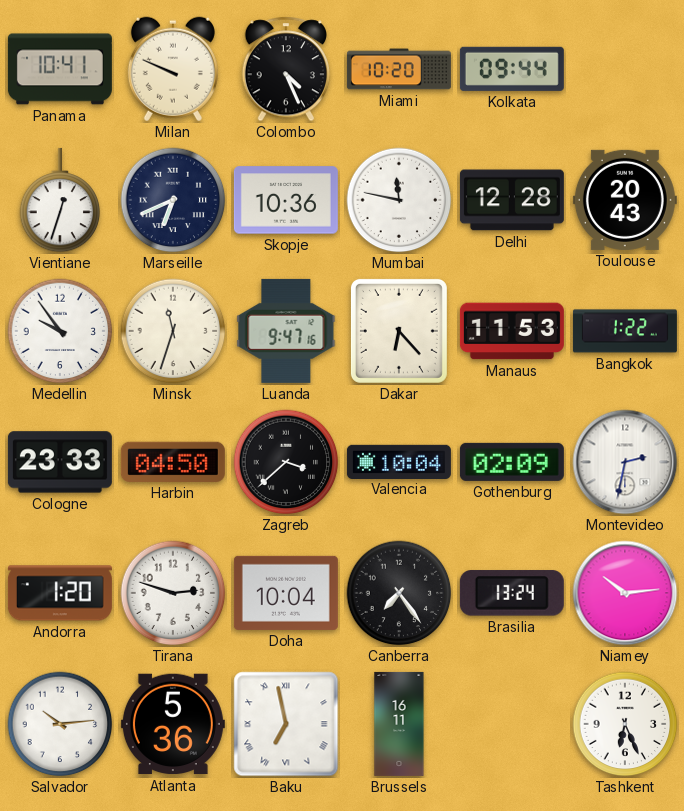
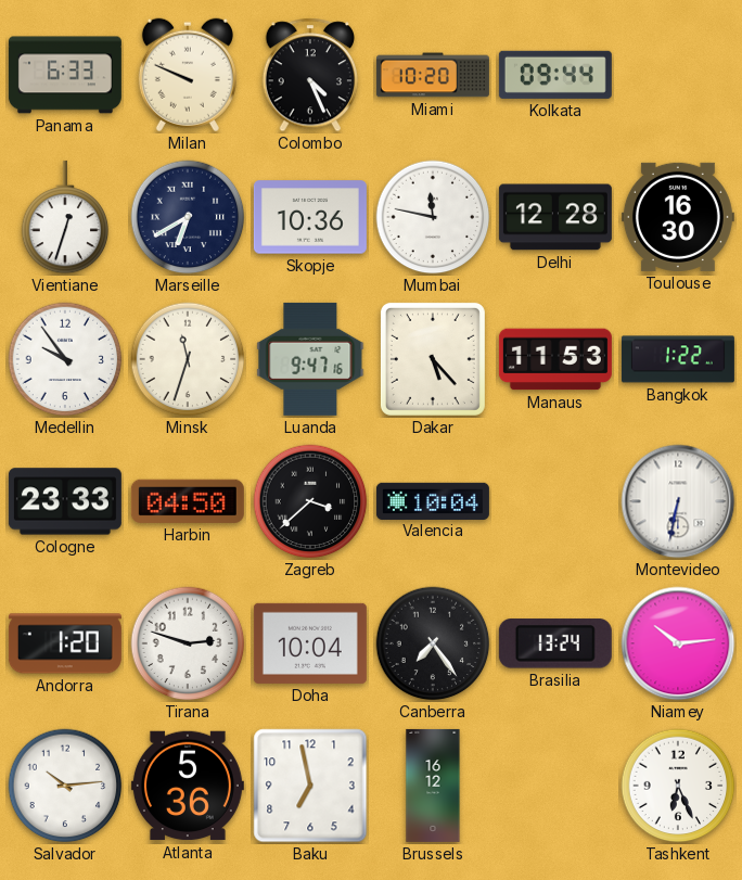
Panama: 10:41 -> 6:33
Marseille: 6:41 -> 6:40
Toulouse: 20:43 -> 16:30
Dakar: 6:23 -> 5:23
Gothenburg: 02:09 -> none
Montevideo: 2:32 -> 6:32
Baku numerals: Roman -> Arabic
Brussels: 16:11 -> 16:12
